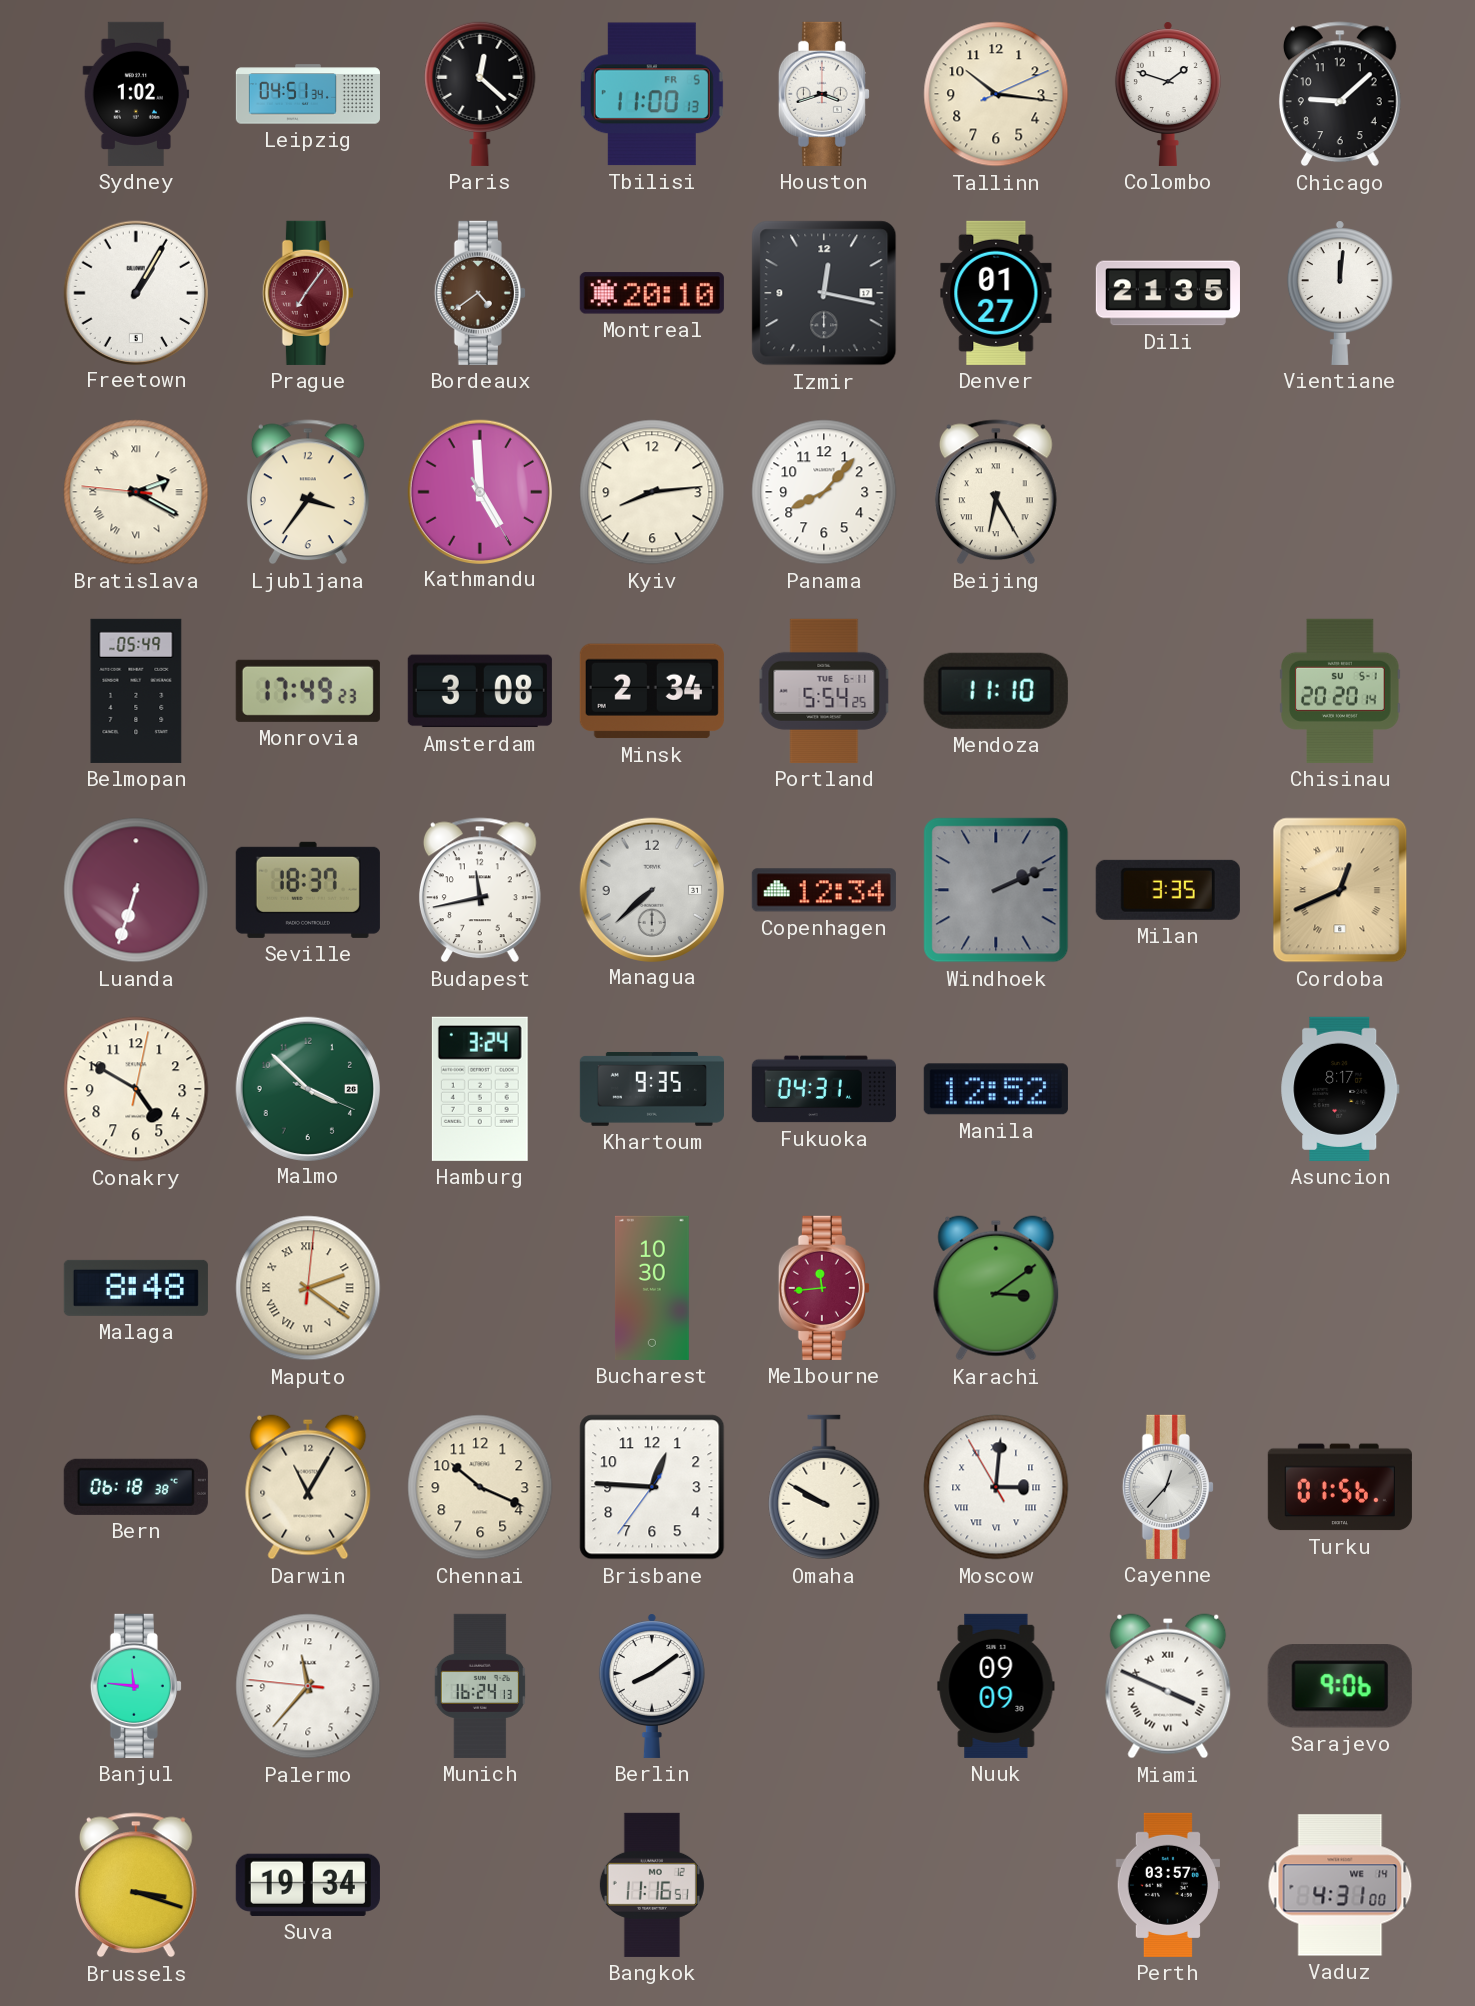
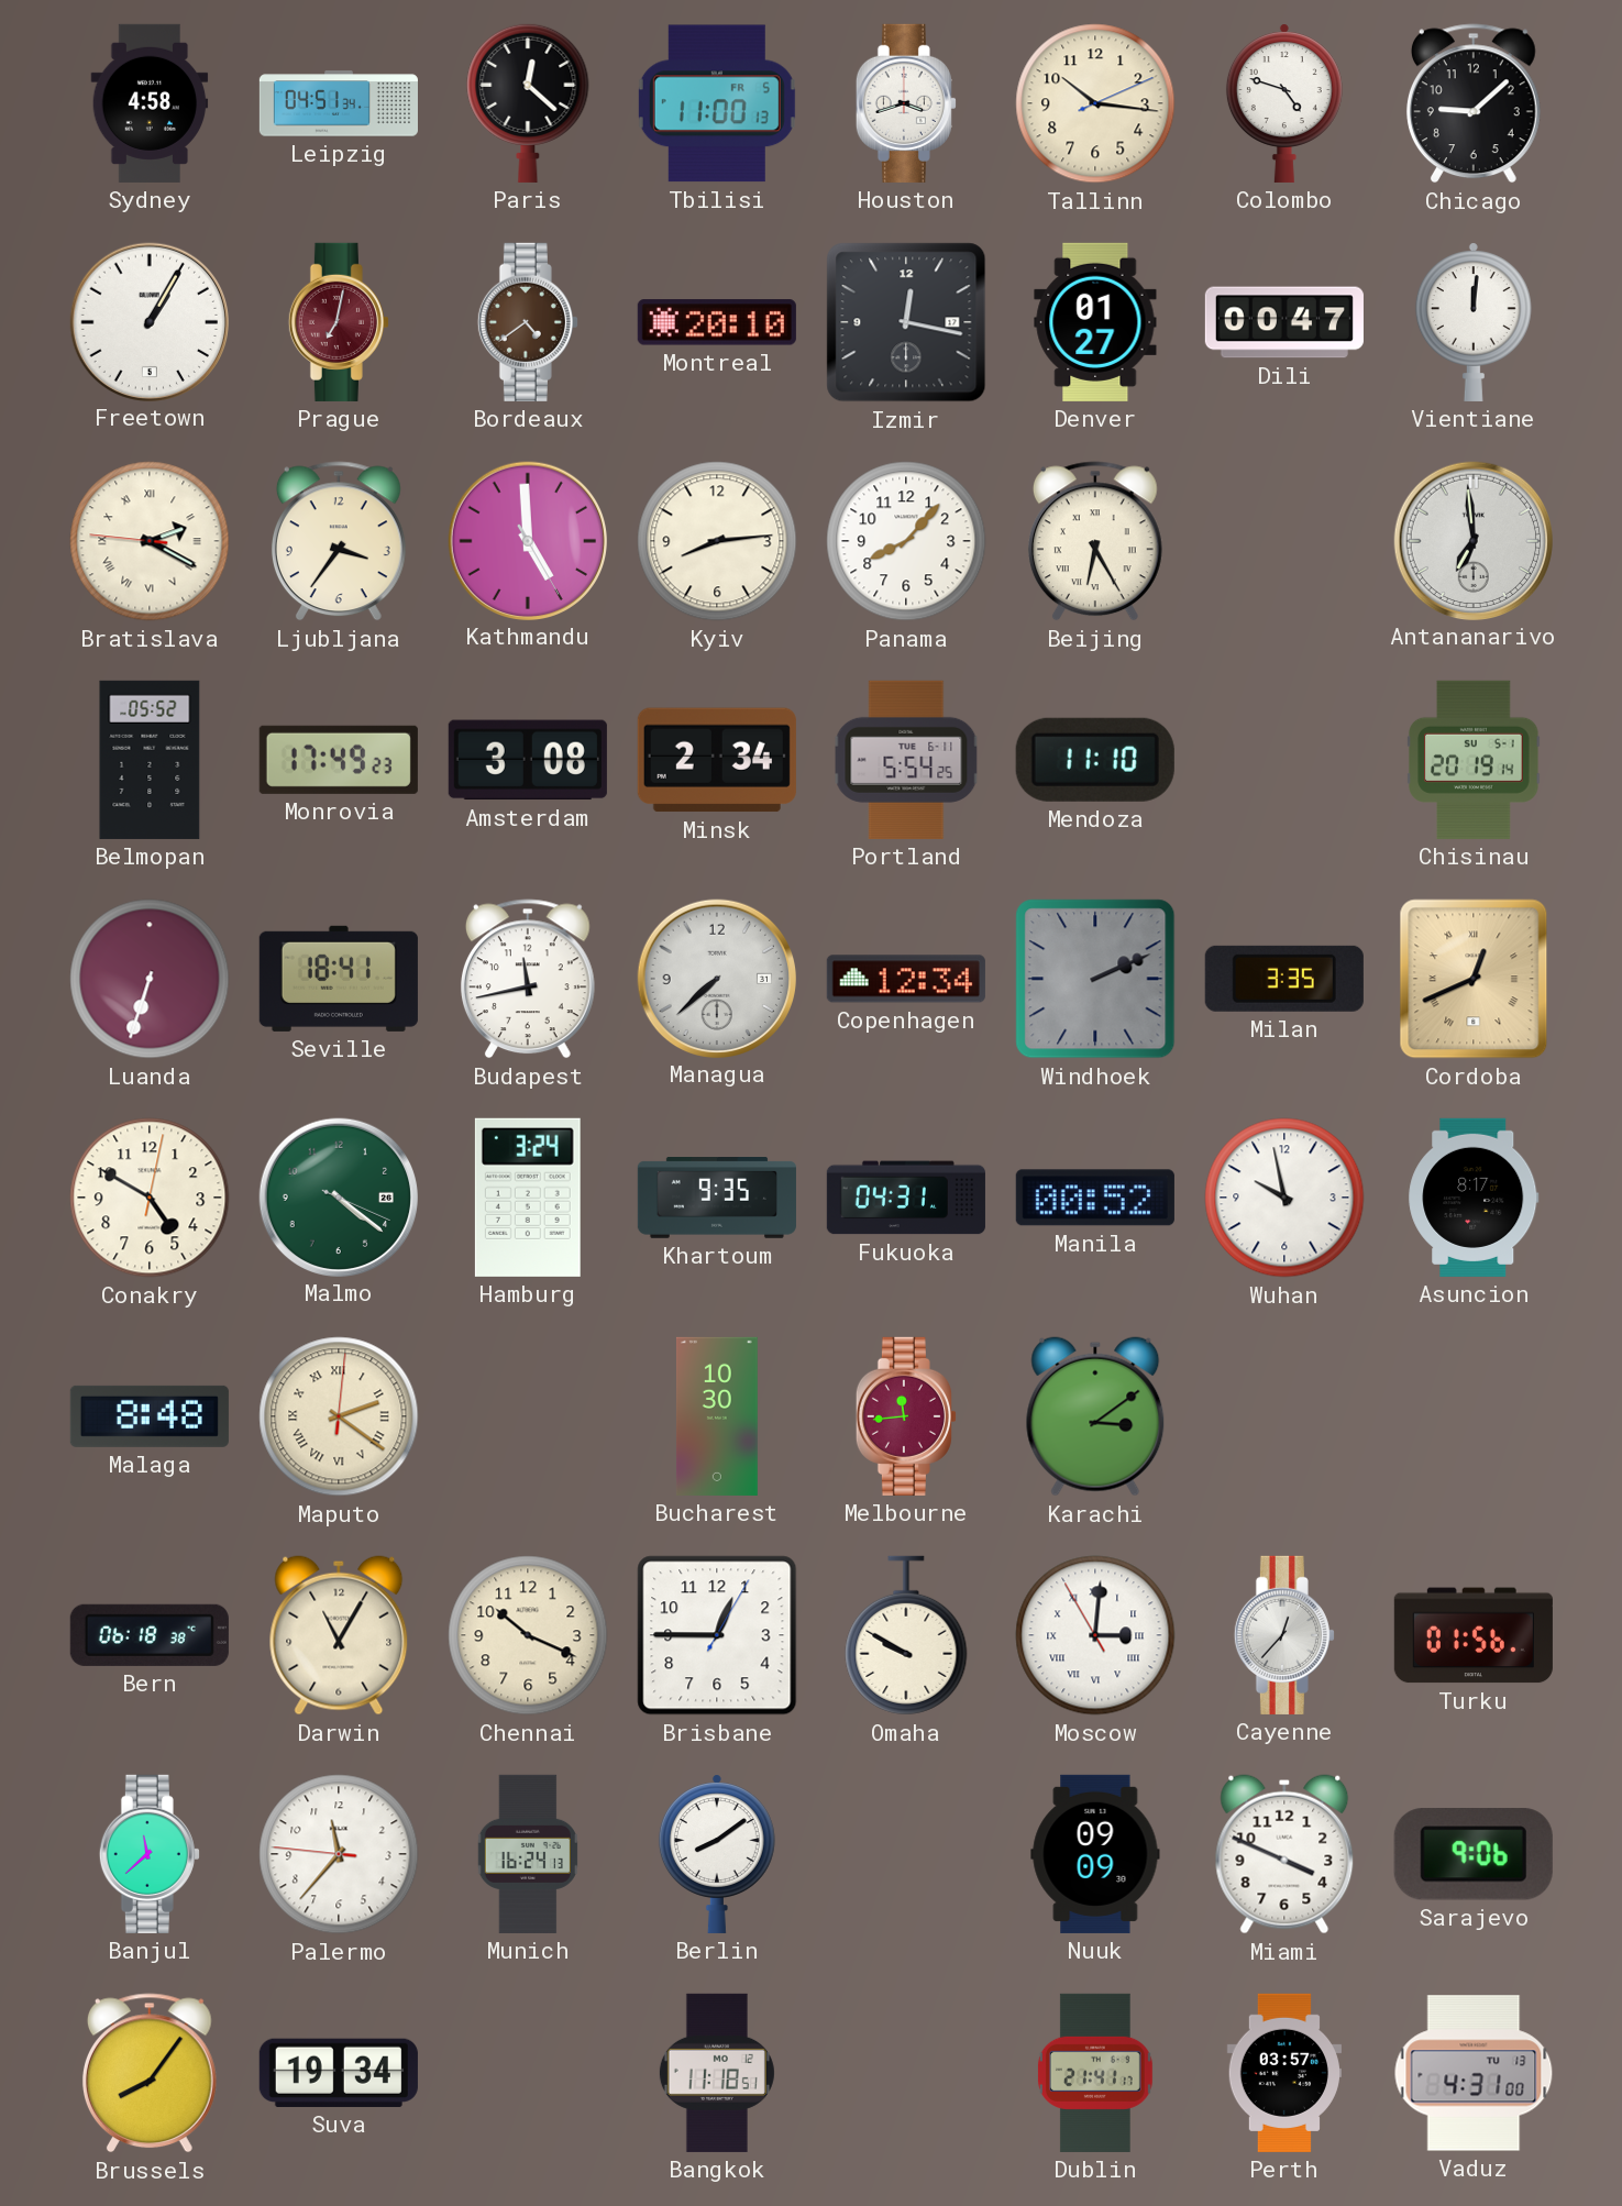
Sydney: 1:02 -> 4:58
Colombo: 1:48 -> 4:48
Prague: 7:06 -> 7:02
Dili: 21:35 -> 00:47
Antananarivo: none -> 6:59
Belmopan: 05:49 -> 05:52
Chisinau: 20:20 -> 20:19
Seville: 18:37 -> 18:41
Malmo: 3:52 -> 4:21
Manila: 12:52 -> 00:52
Wuhan: none -> 9:58
Brisbane: 12:45:36 -> 12:45:05
Banjul: 11:46 -> 11:38
Miami numerals: Roman -> Arabic
Brussels: 3:18 -> 8:06
Bangkok: 11:16 -> 11:18
Dublin: none -> 21:41
Vaduz date: WE 14 -> TU 13
